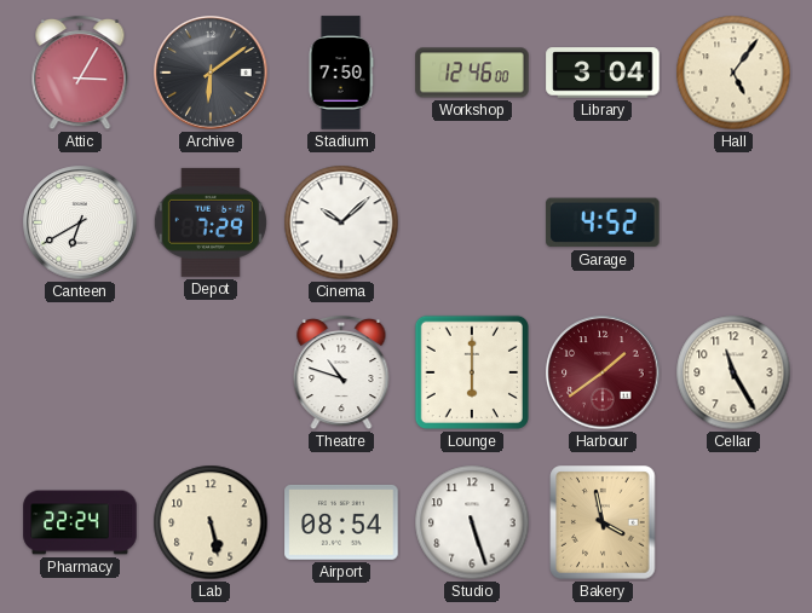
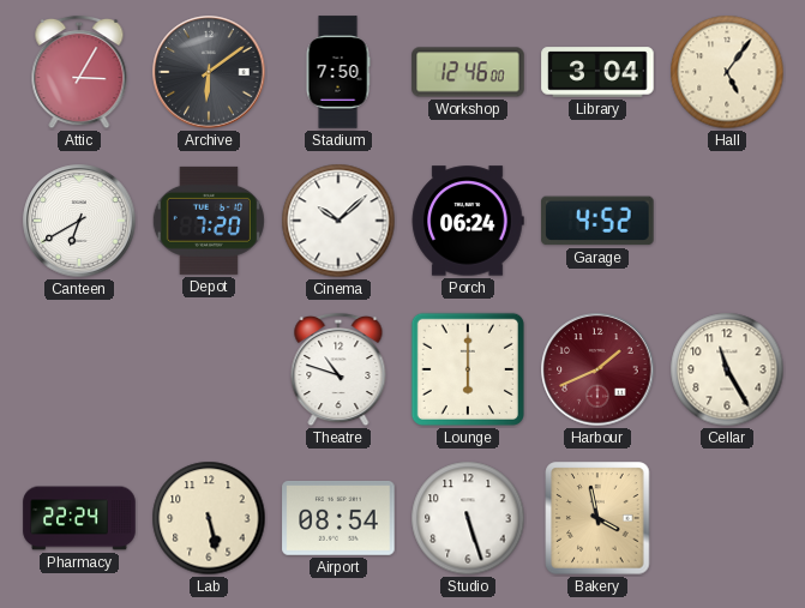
Depot: 7:29 -> 7:20
Porch: none -> 06:24
Harbour: 1:39 -> 1:41
